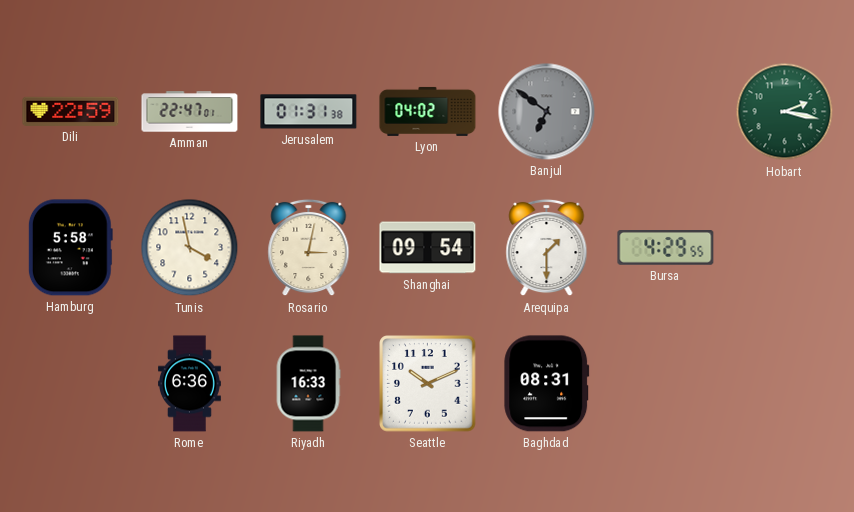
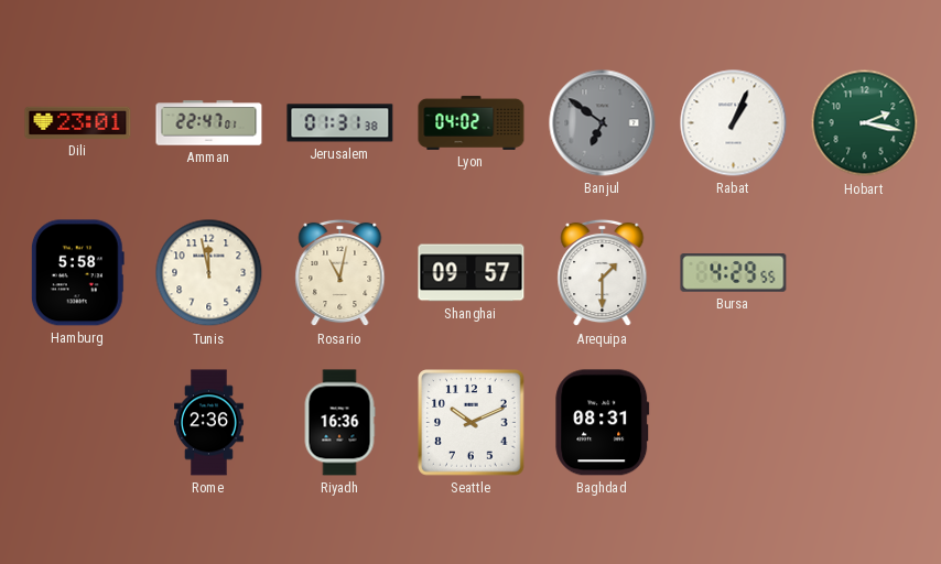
Dili: 22:59 -> 23:01
Rabat: none -> 1:04
Tunis: 3:58 -> 11:58
Rosario: 3:02 -> 11:02
Shanghai: 09:54 -> 09:57
Rome: 6:36 -> 2:36
Riyadh: 16:33 -> 16:36
